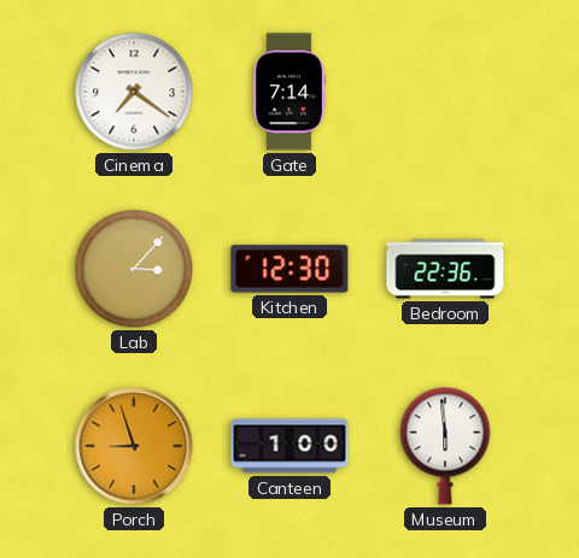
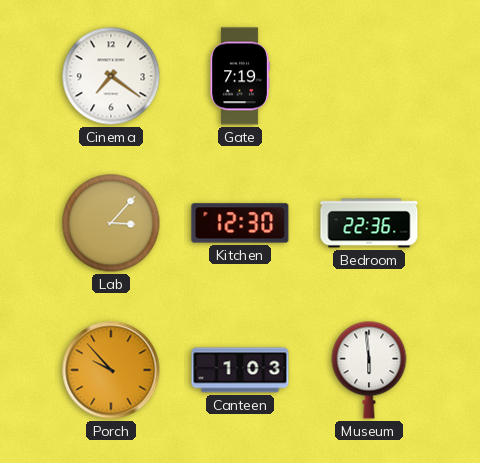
Gate: 7:14 -> 7:19
Porch: 8:57 -> 9:53
Canteen: 1:00 -> 1:03
